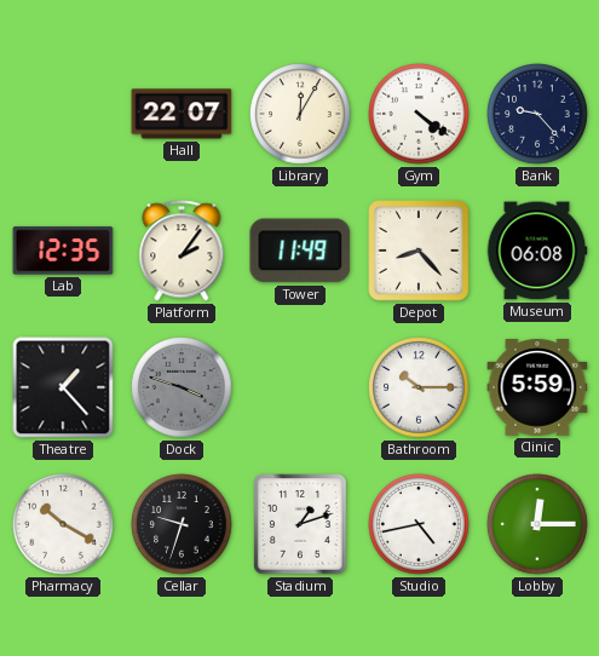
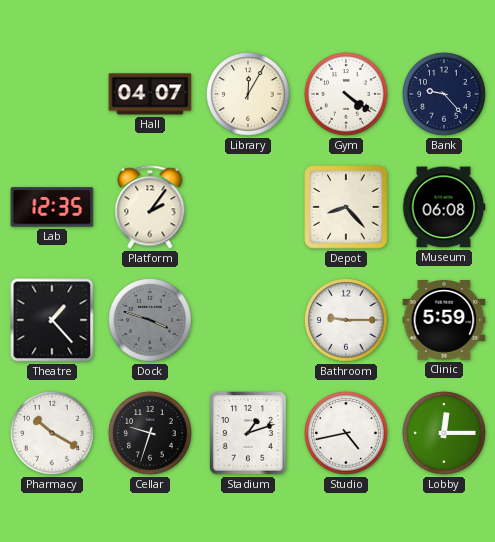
Hall: 22:07 -> 04:07
Tower: 11:49 -> none
Bathroom: 10:15 -> 9:15
